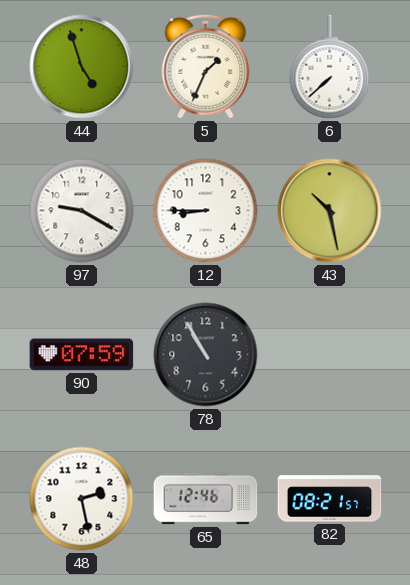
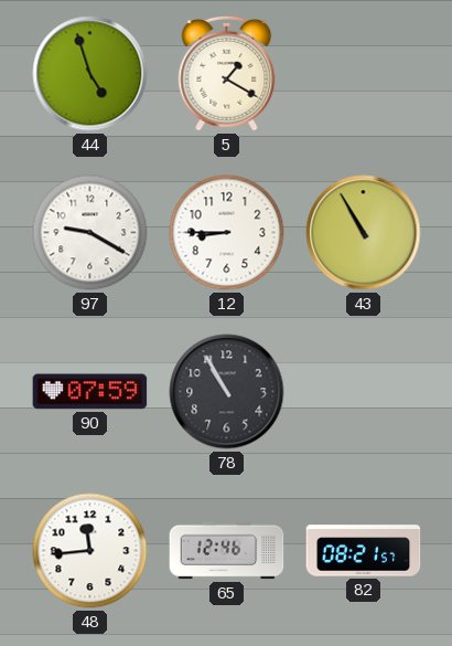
5: 1:34 -> 1:20
6: 7:38 -> none
43: 10:28 -> 10:55
48: 2:28 -> 11:44
